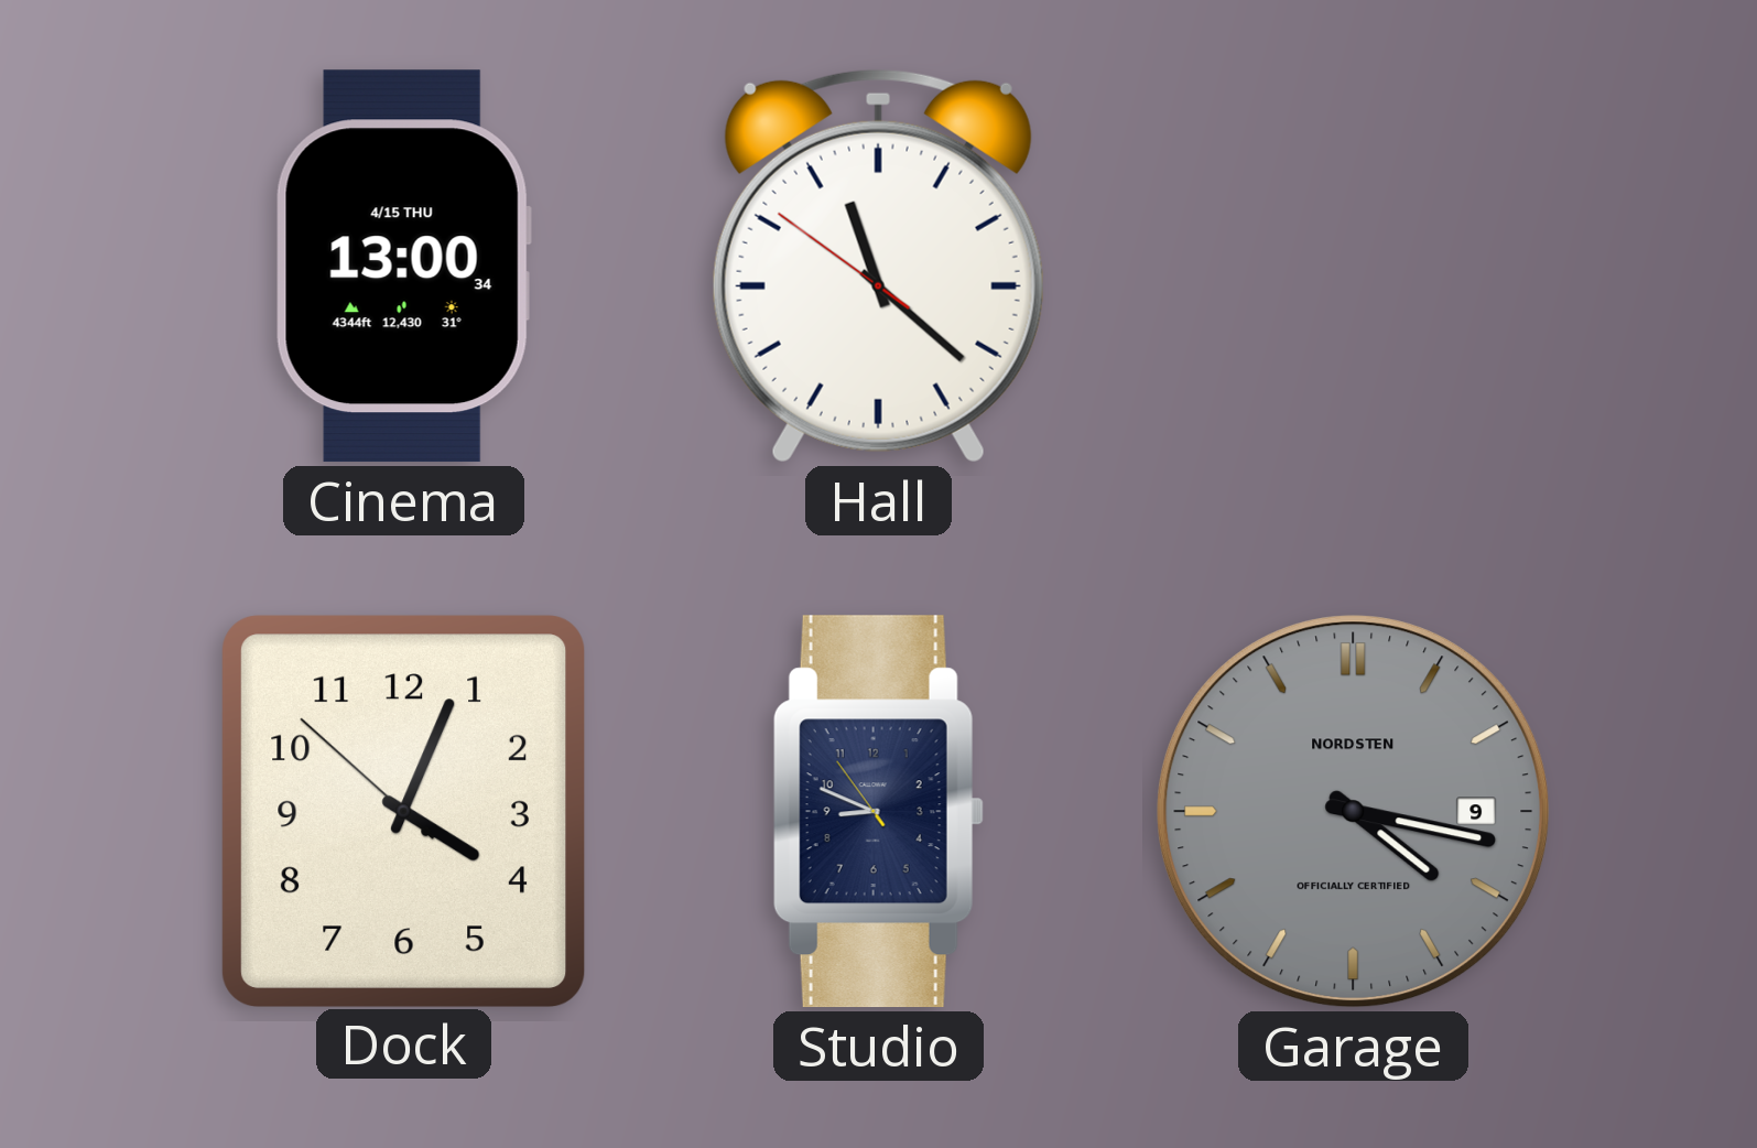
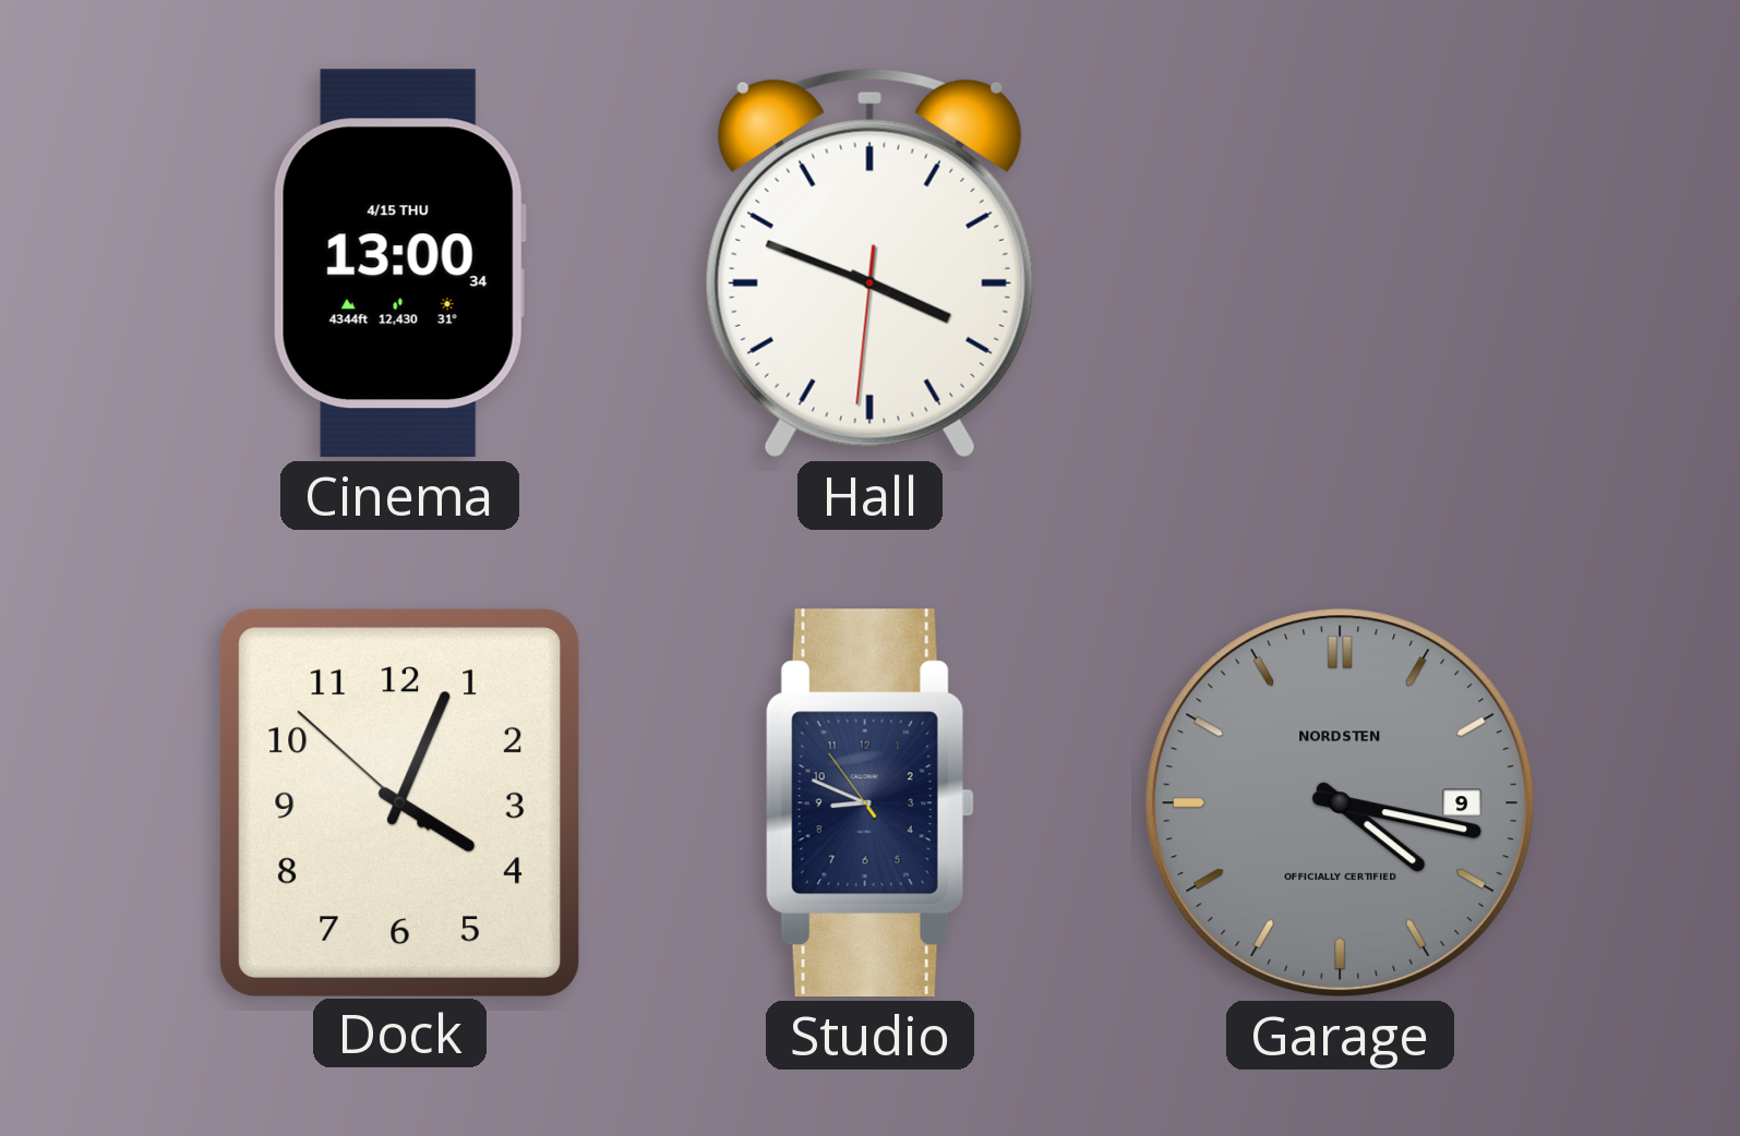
Hall: 11:21 -> 3:48
